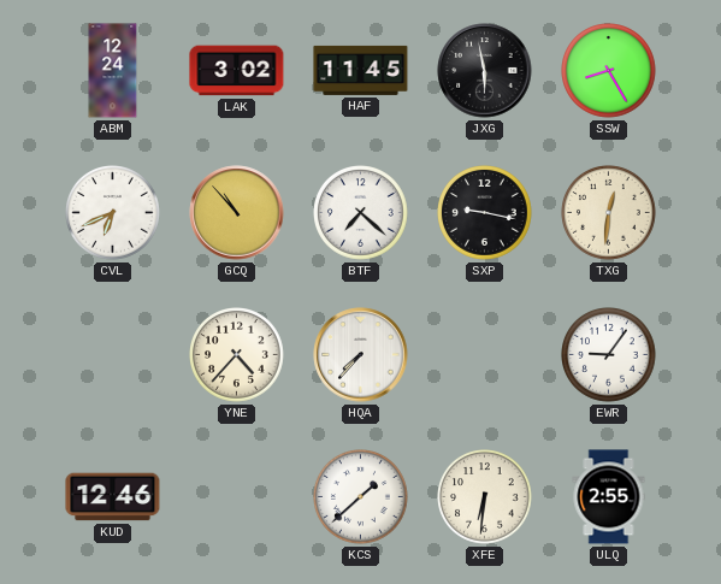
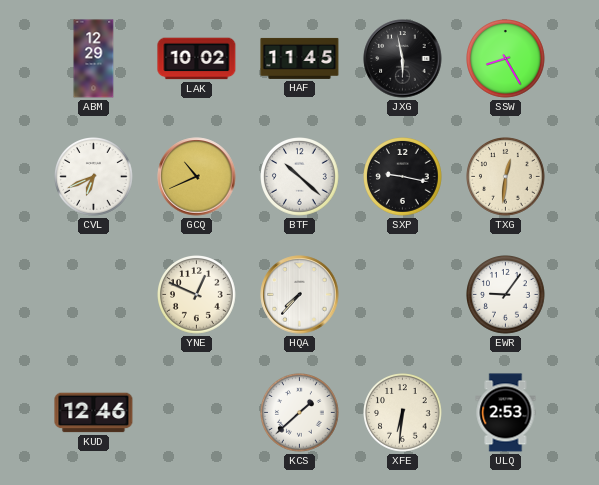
ABM: 12:24 -> 12:29
LAK: 3:02 -> 10:02
GCQ: 10:53 -> 10:41
BTF: 7:22 -> 10:22
YNE: 4:37 -> 12:49
ULQ: 2:55 -> 2:53
